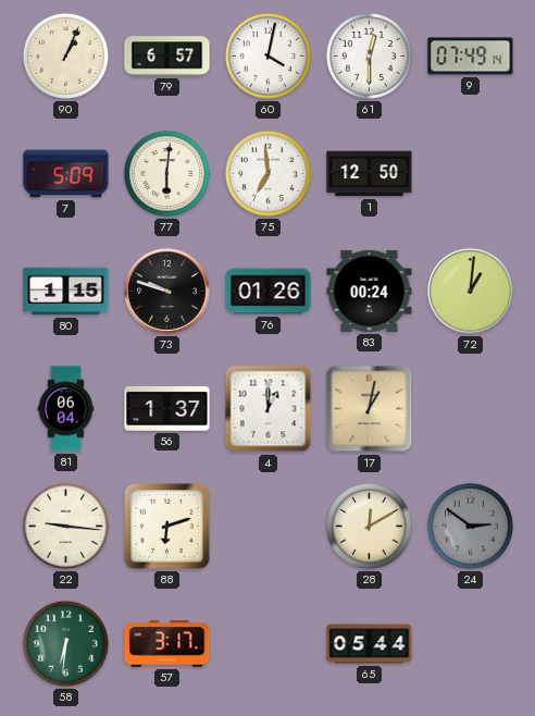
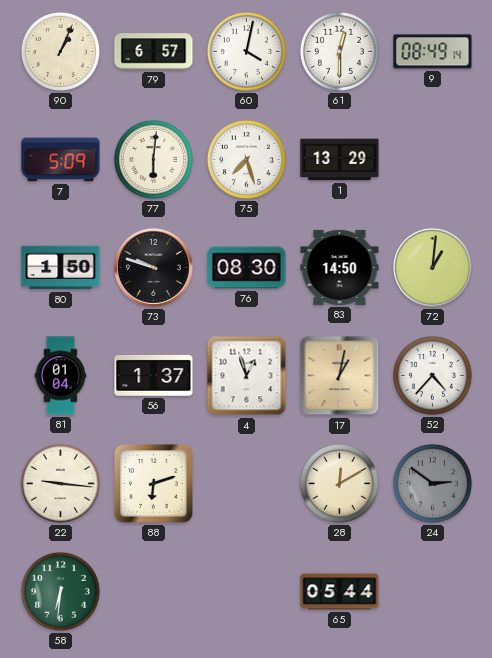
9: 07:49 -> 08:49
75: 6:59 -> 7:27
1: 12:50 -> 13:29
80: 1:15 -> 1:50
76: 01:26 -> 08:30
83: 00:24 -> 14:50
81: 06:04 -> 01:04
4: 1:00 -> 12:57
52: none -> 4:37
57: 3:17 -> none
